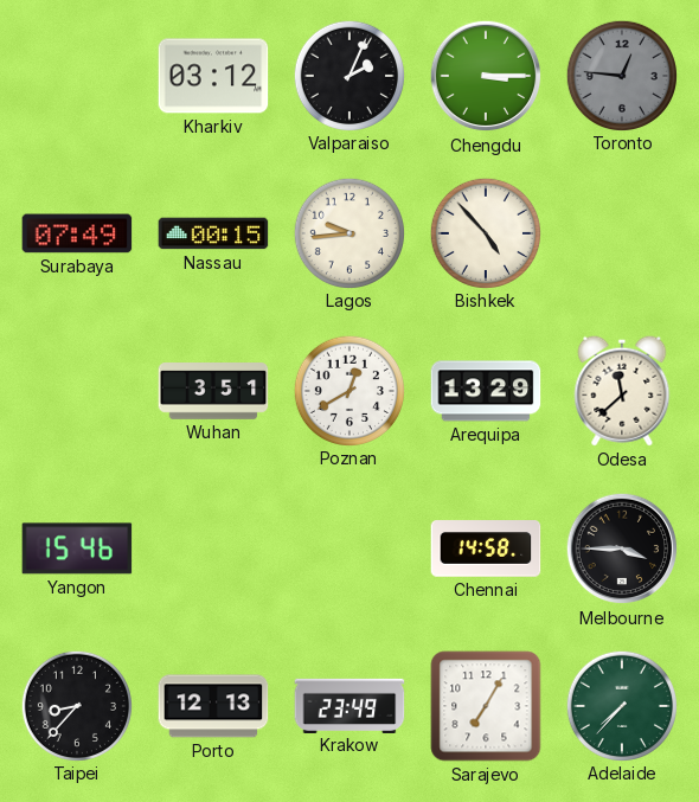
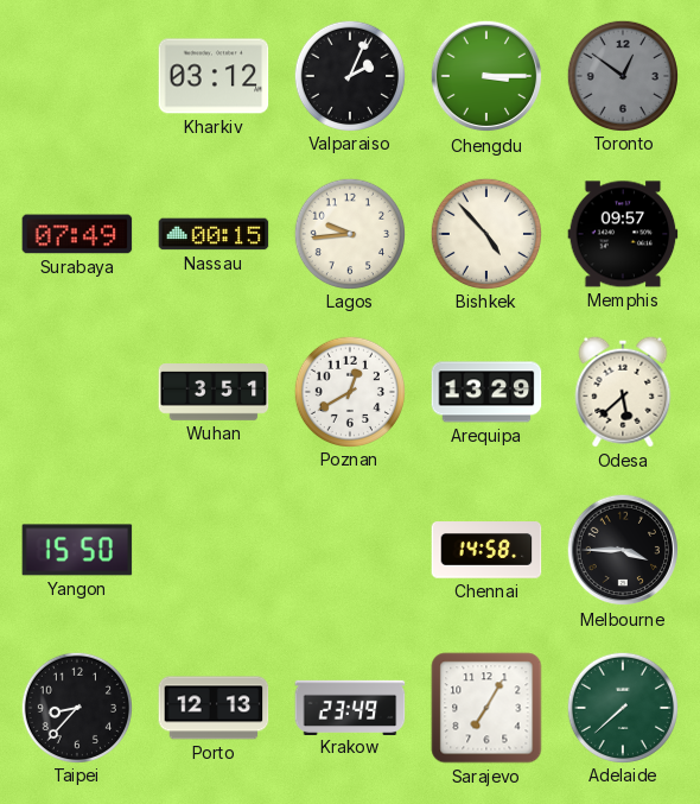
Toronto: 12:46 -> 12:51
Memphis: none -> 09:57
Odesa: 11:38 -> 5:38
Yangon: 15:46 -> 15:50
Adelaide: 7:37 -> 7:38
